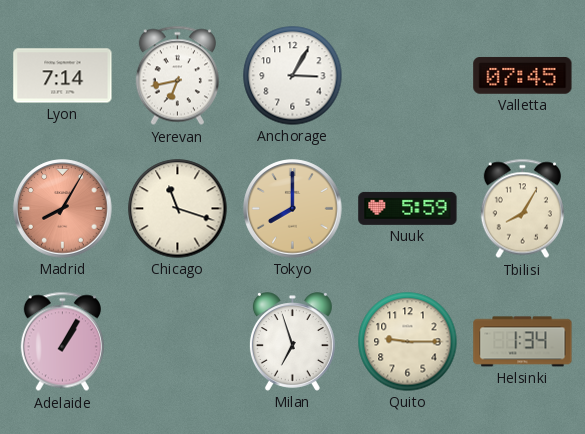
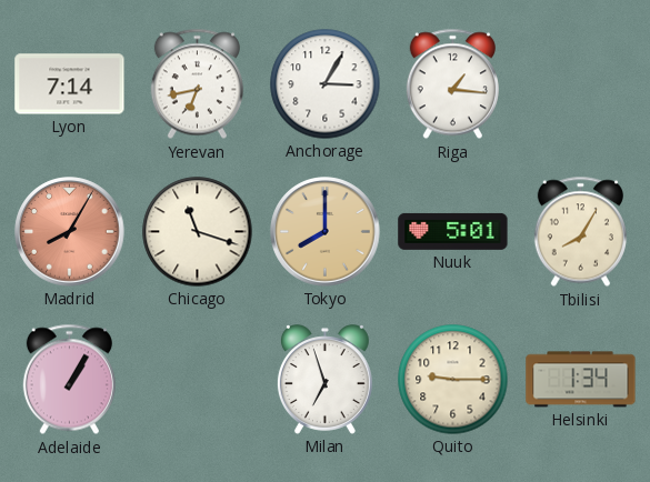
Riga: none -> 1:16
Valletta: 07:45 -> none
Nuuk: 5:59 -> 5:01
